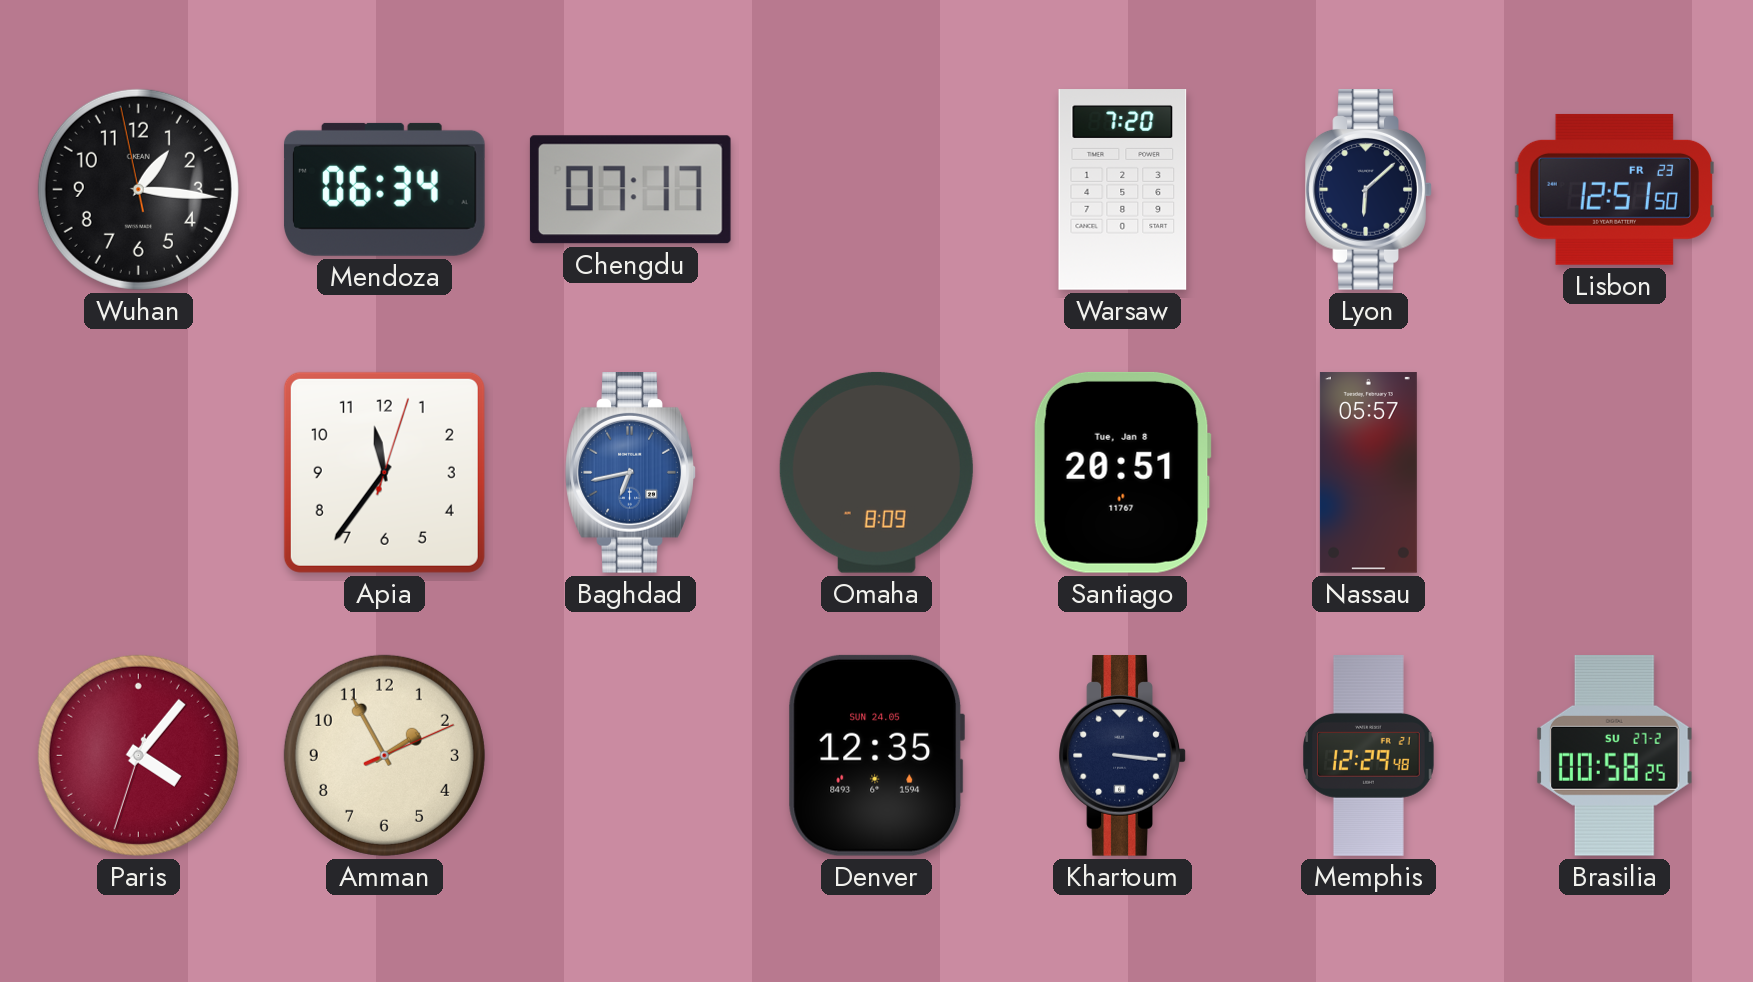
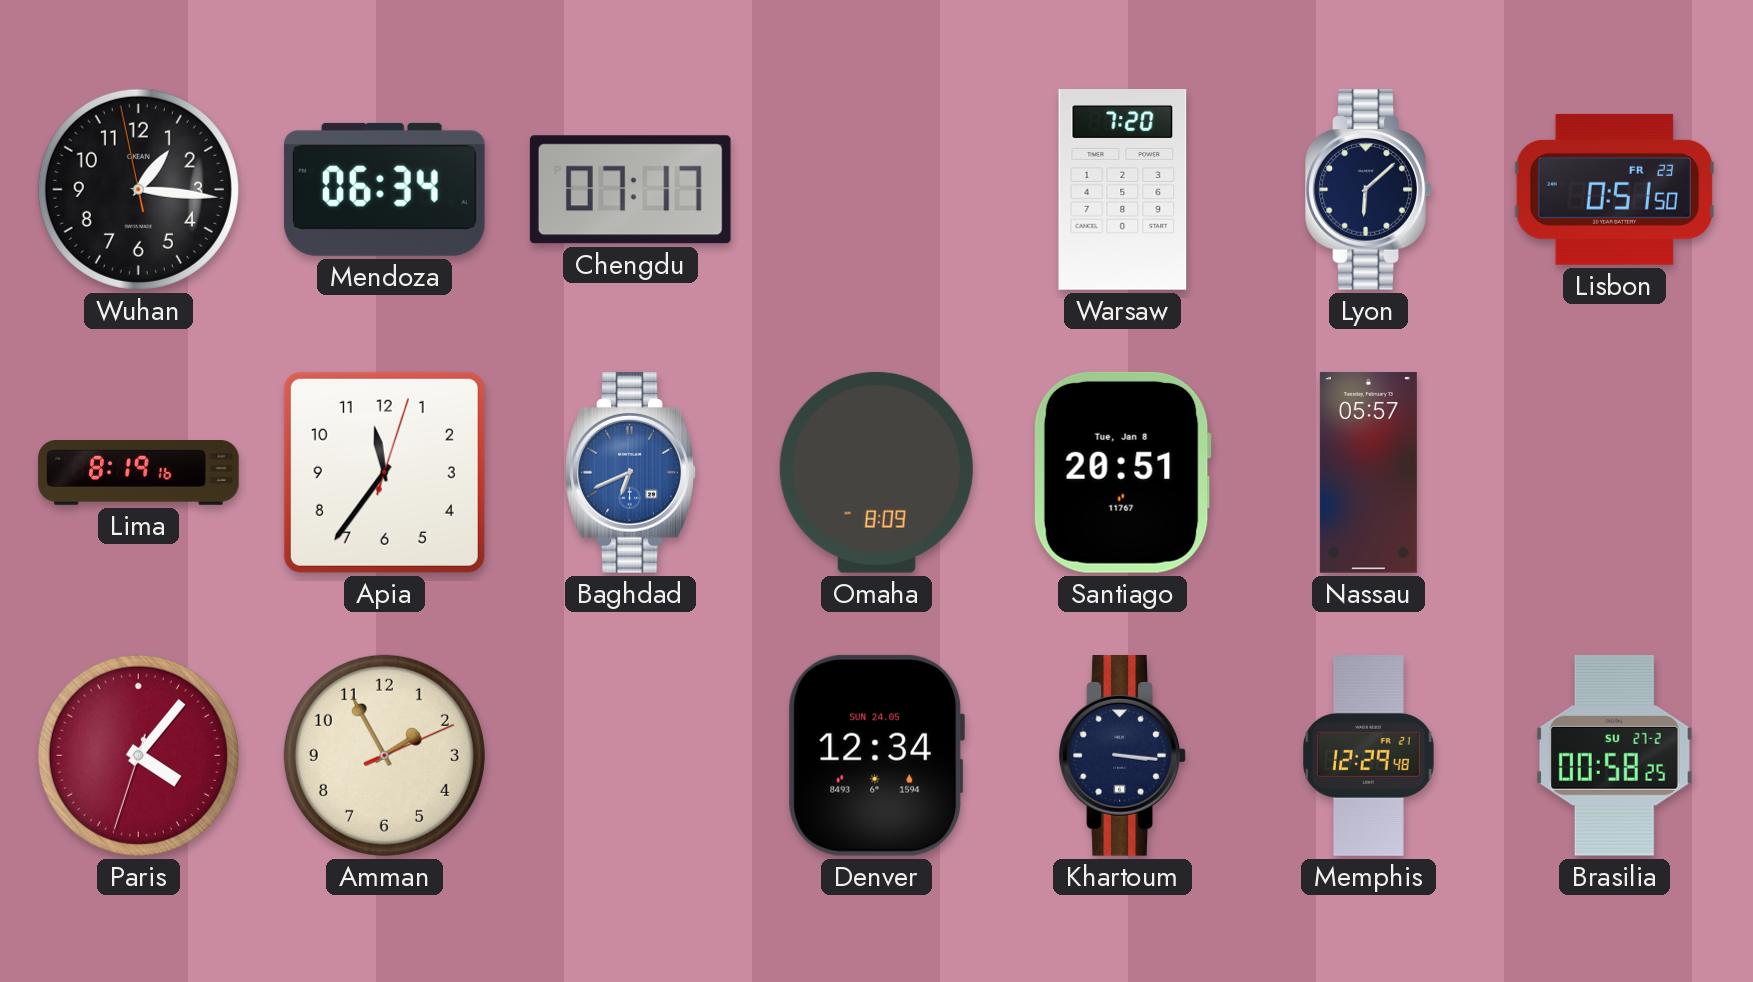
Lisbon: 12:51 -> 0:51
Lima: none -> 8:19
Baghdad: 6:43 -> 6:41
Denver: 12:35 -> 12:34
